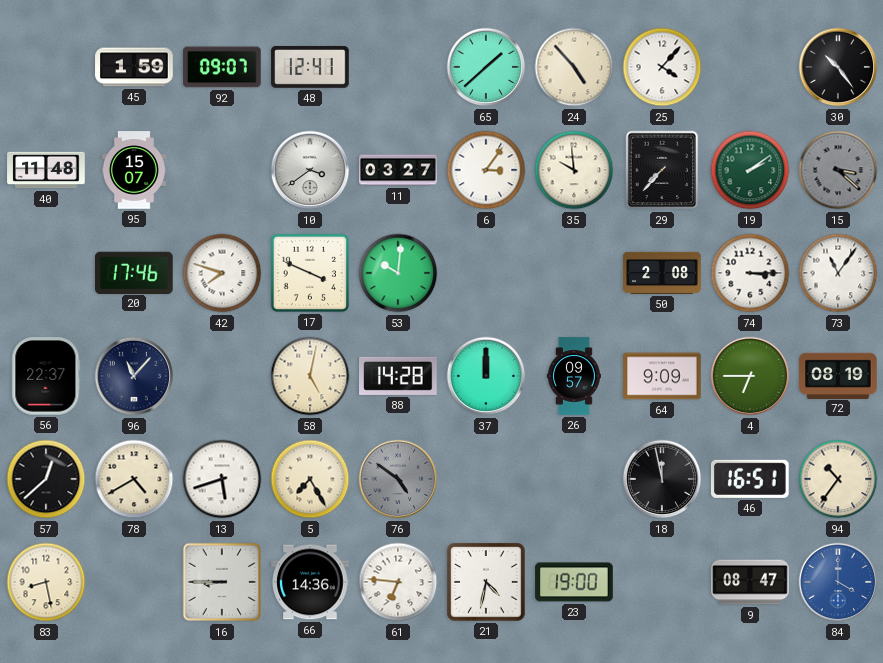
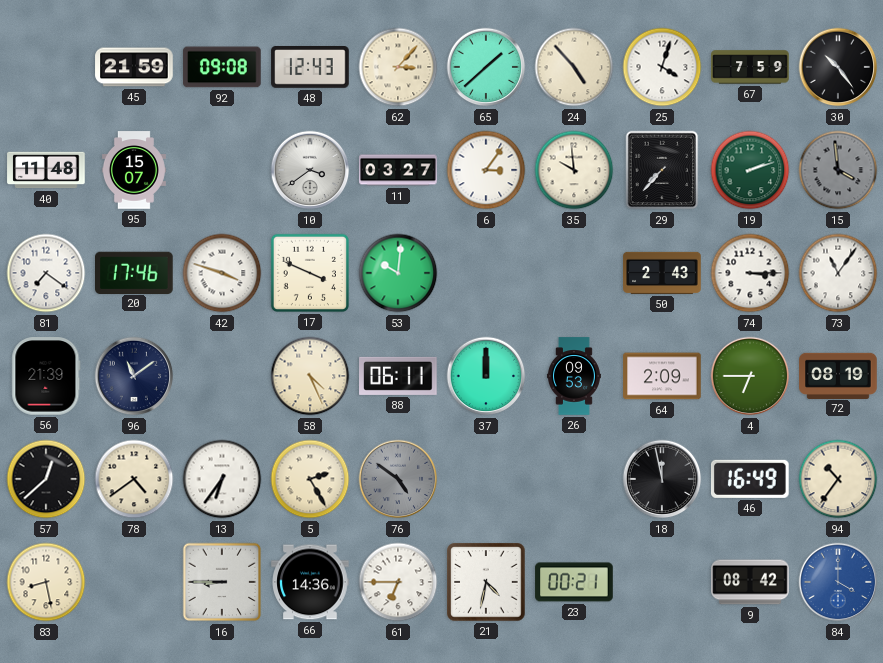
45: 1:59 -> 21:59
92: 09:07 -> 09:08
48: 12:41 -> 12:43
62: none -> 3:07
25: 4:07 -> 4:03
67: none -> 7:59
19: 2:09 -> 2:12
15: 3:22 -> 3:59
81: none -> 7:21
42: 7:48 -> 3:48
50: 2:08 -> 2:43
56: 22:37 -> 21:39
96: 11:07 -> 11:09
58: 5:02 -> 4:26
88: 14:28 -> 06:11
26: 09:57 -> 09:53
64: 9:09 -> 2:09
78: 4:40 -> 4:39
13: 5:42 -> 6:36
5: 7:25 -> 2:25
46: 16:51 -> 16:49
61: 6:46 -> 6:45
23: 19:00 -> 00:21
9: 08:47 -> 08:42
